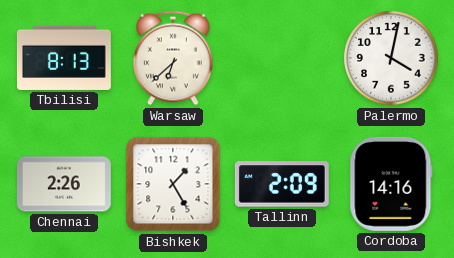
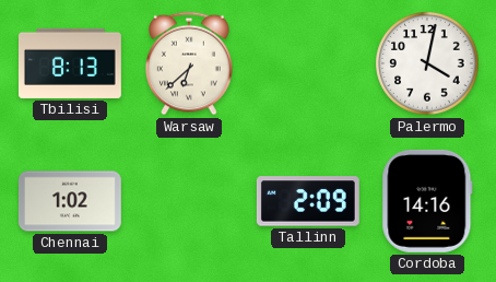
Chennai: 2:26 -> 1:02
Bishkek: 1:25 -> none
